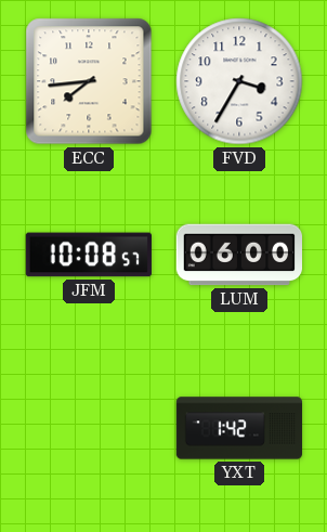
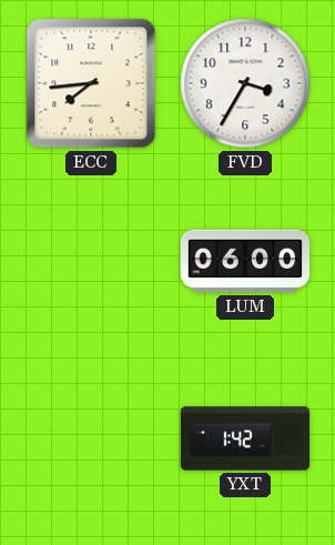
JFM: 10:08 -> none
